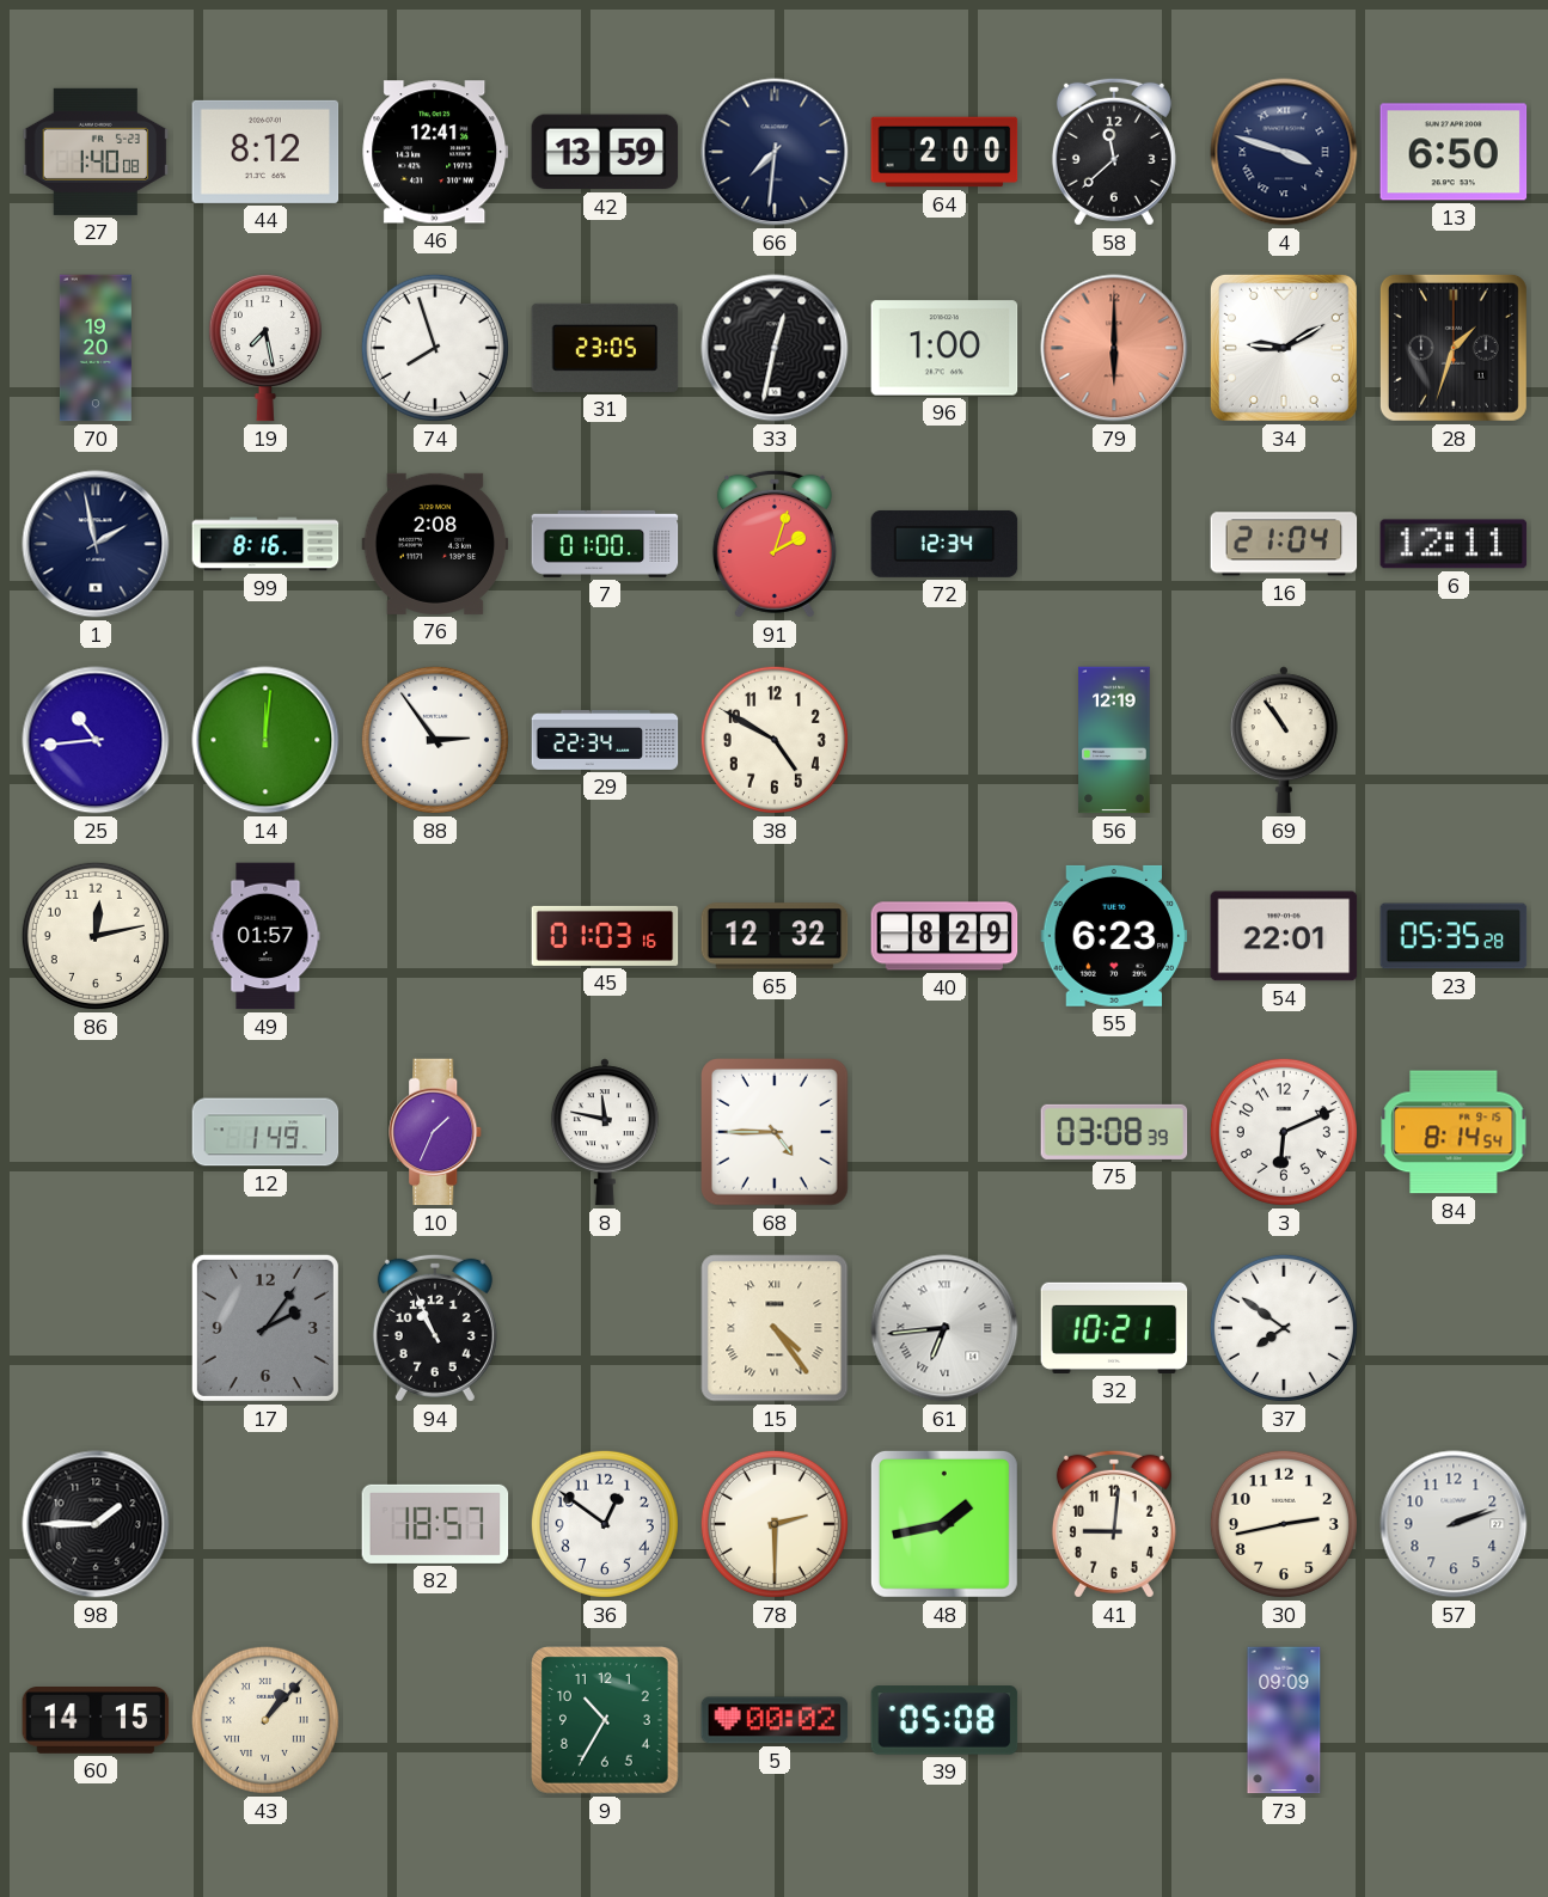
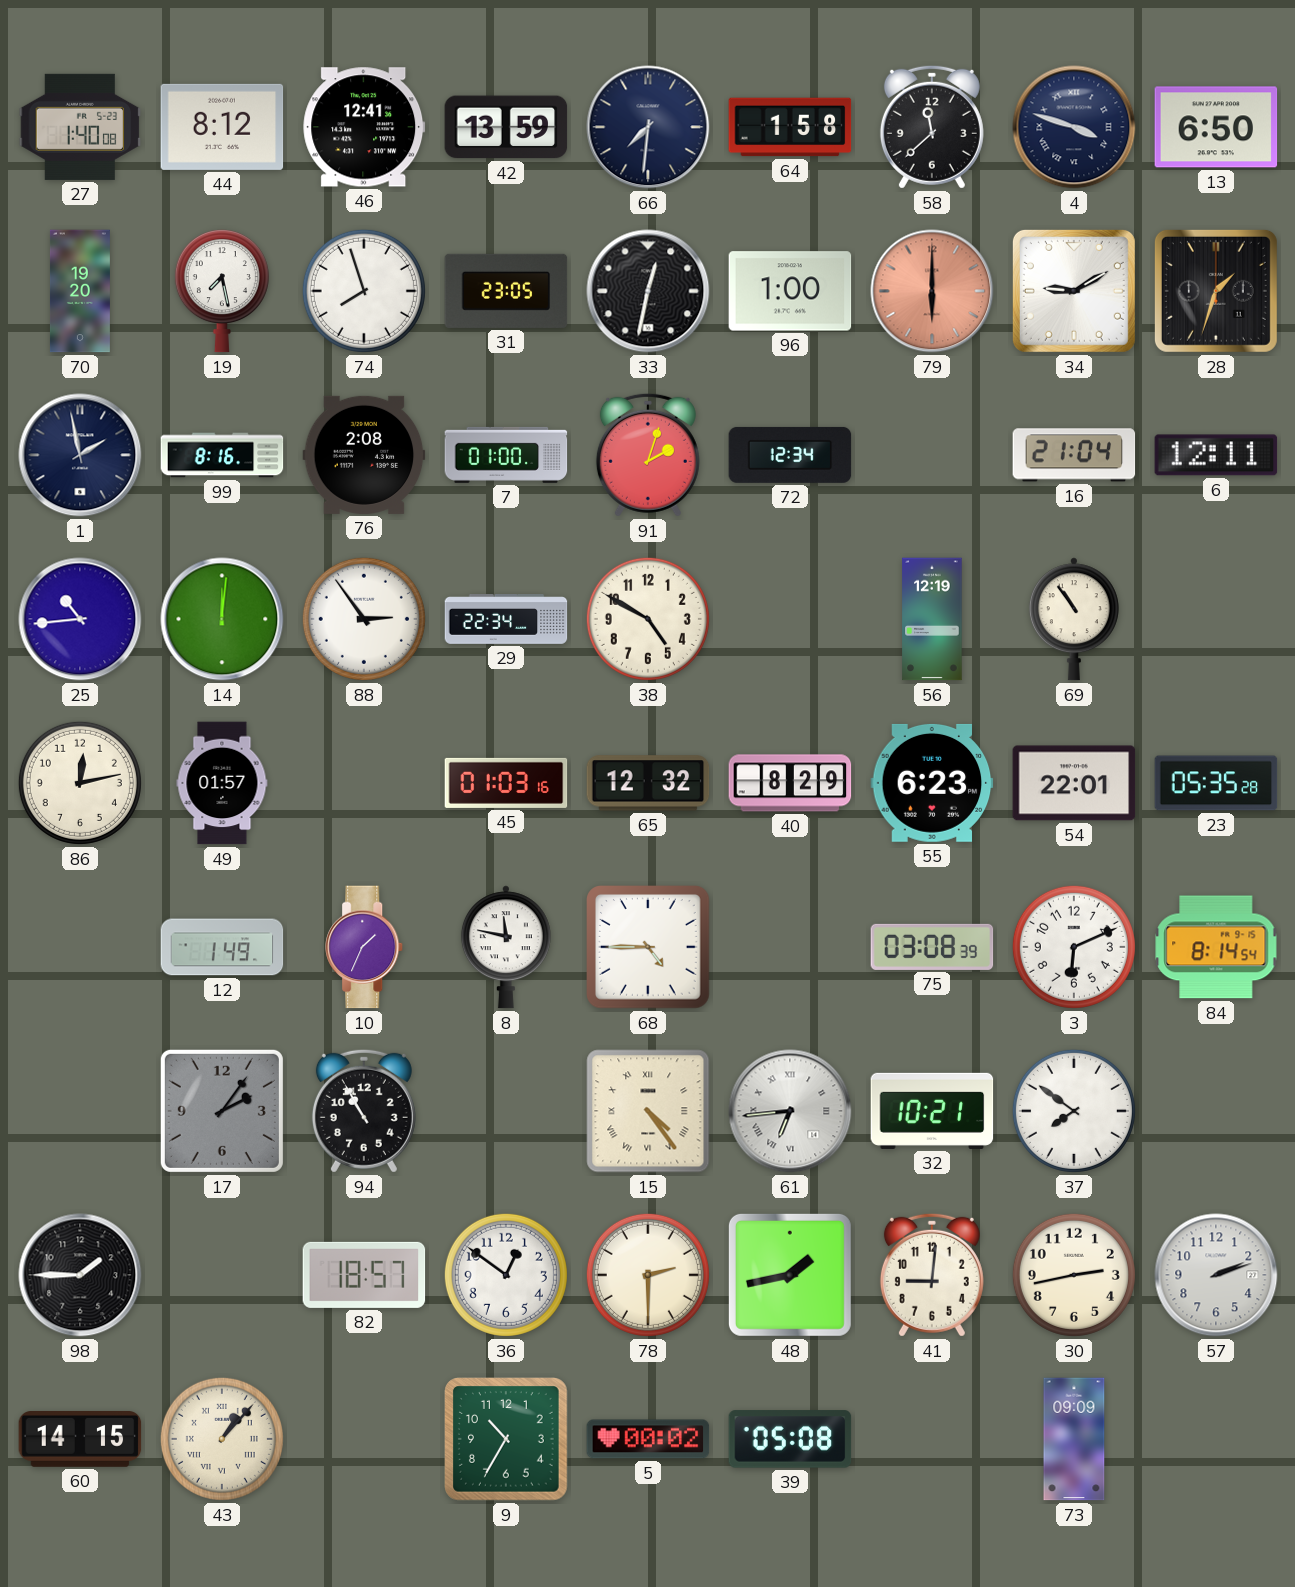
64: 2:00 -> 1:58
94: 10:56 -> 10:55
